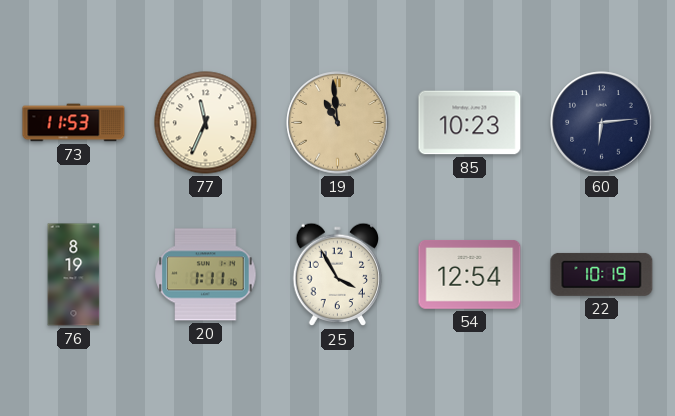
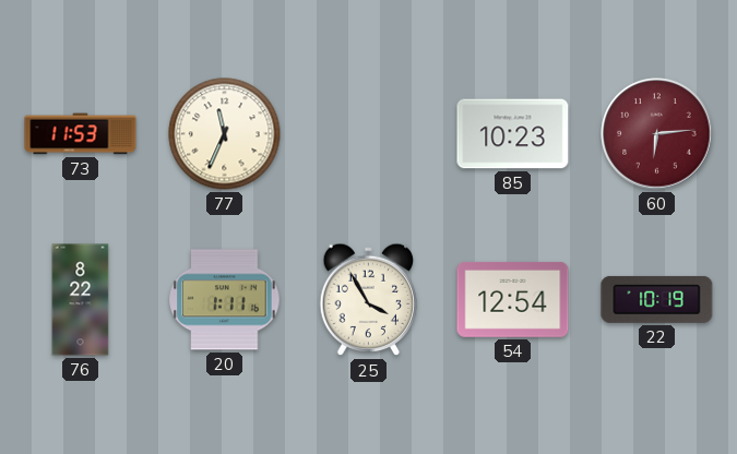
19: 10:59 -> none
60 dial: navy -> burgundy
76: 8:19 -> 8:22
